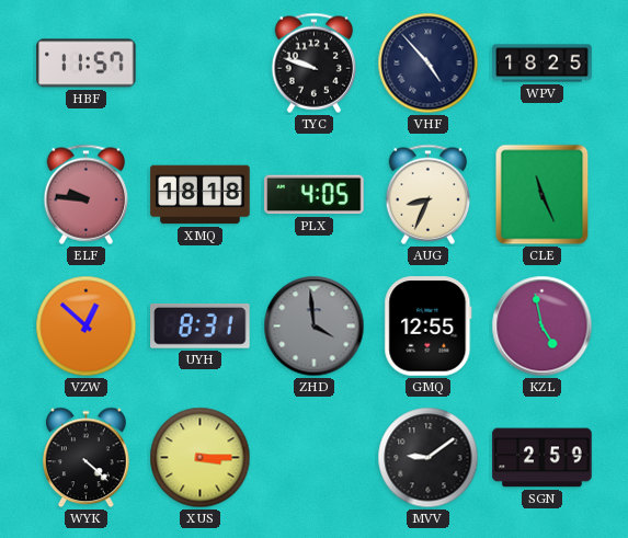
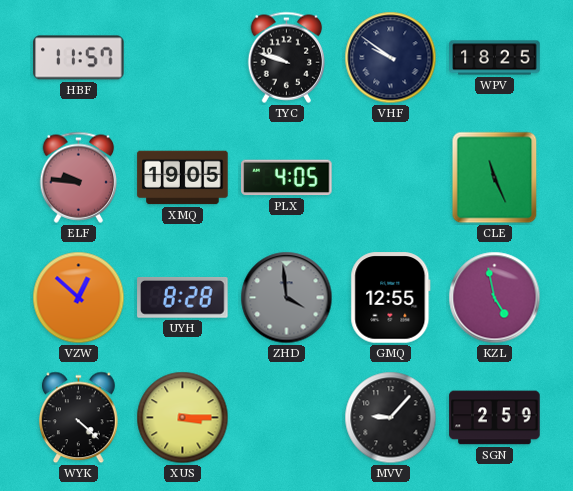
VHF: 4:53 -> 9:51
XMQ: 18:18 -> 19:05
AUG: 8:34 -> none
UYH: 8:31 -> 8:28
MVV: 9:09 -> 9:07
